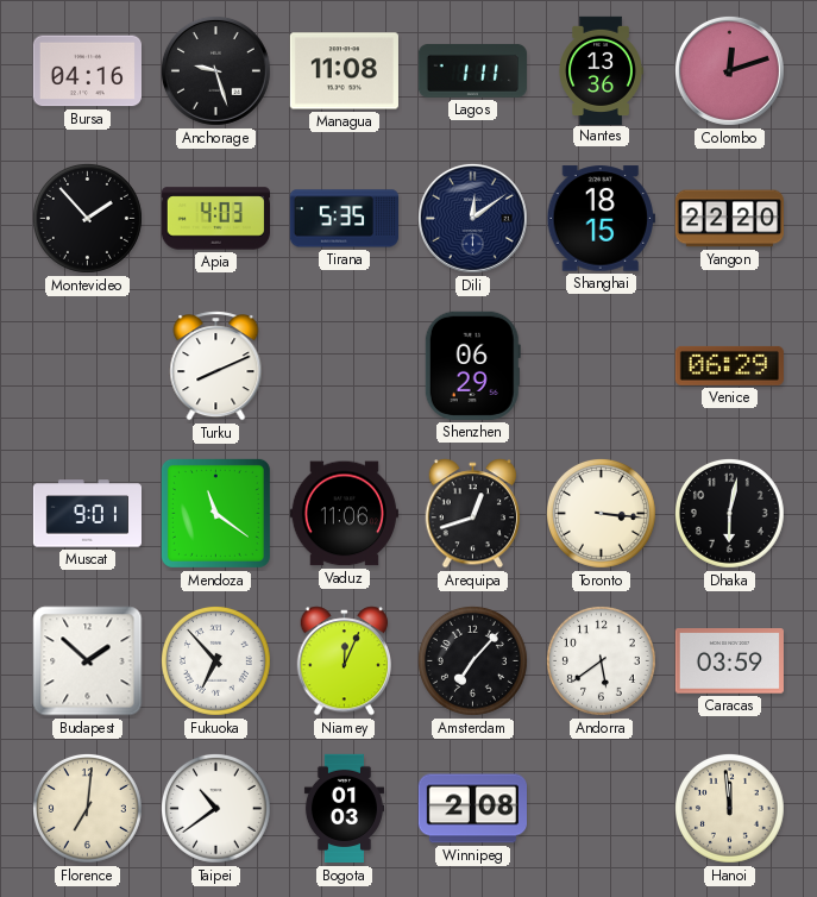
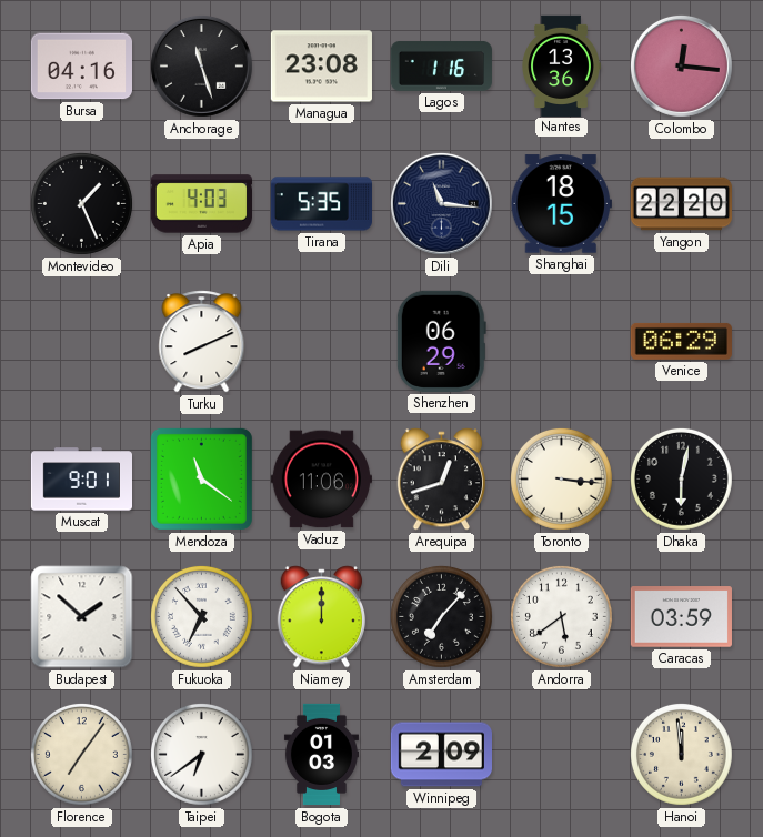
Anchorage: 9:27 -> 11:27
Managua: 11:08 -> 23:08
Lagos: 1:11 -> 1:16
Colombo: 12:12 -> 12:16
Montevideo: 1:53 -> 1:26
Dili: 12:09 -> 11:16
Niamey: 12:04 -> 12:00
Florence: 7:01 -> 7:06
Taipei: 10:39 -> 6:39
Winnipeg: 2:08 -> 2:09
